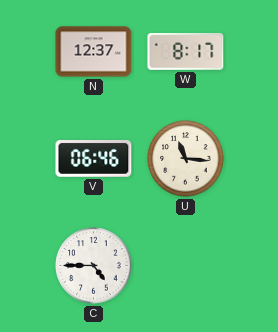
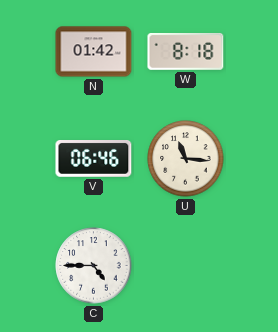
N: 12:37 -> 01:42
W: 8:17 -> 8:18
